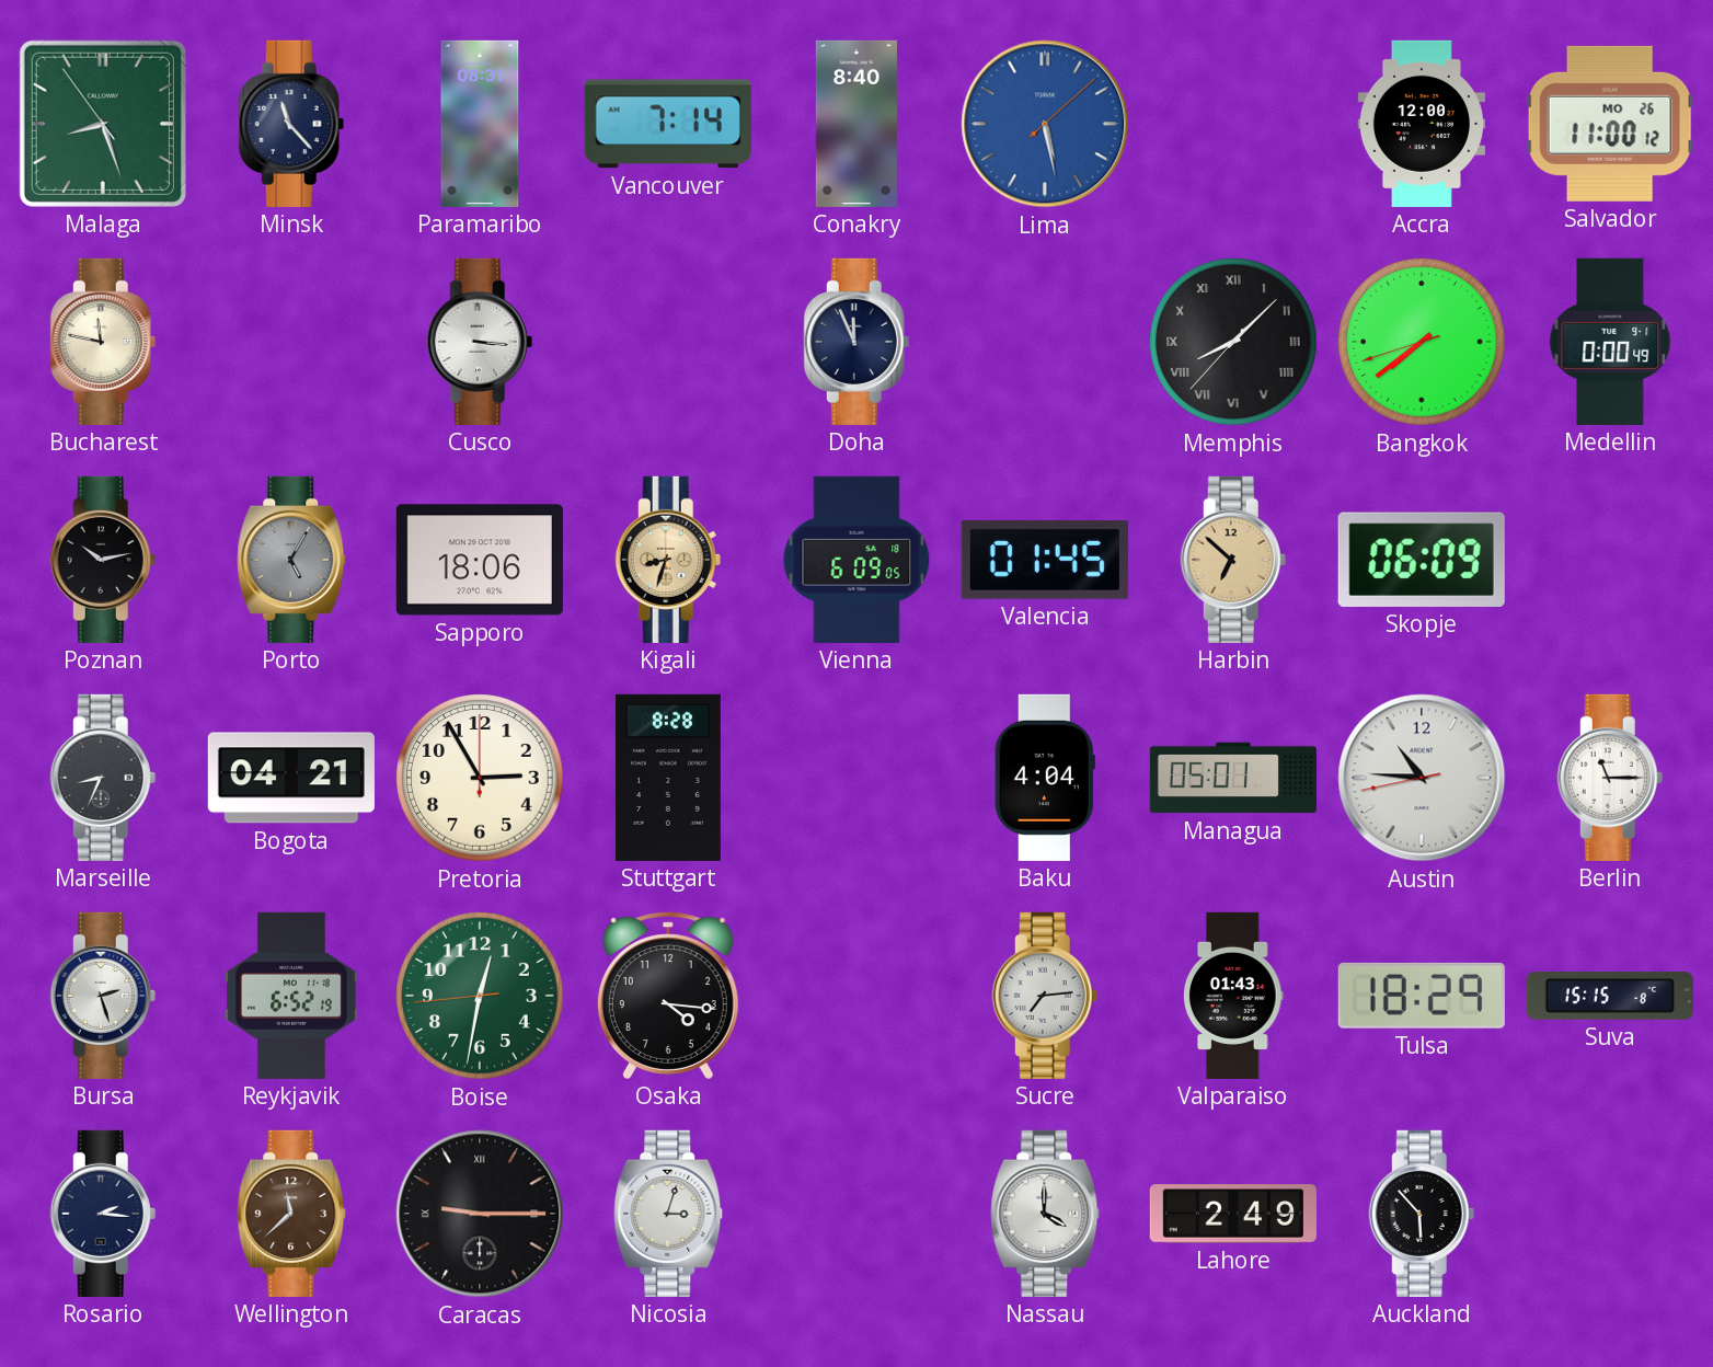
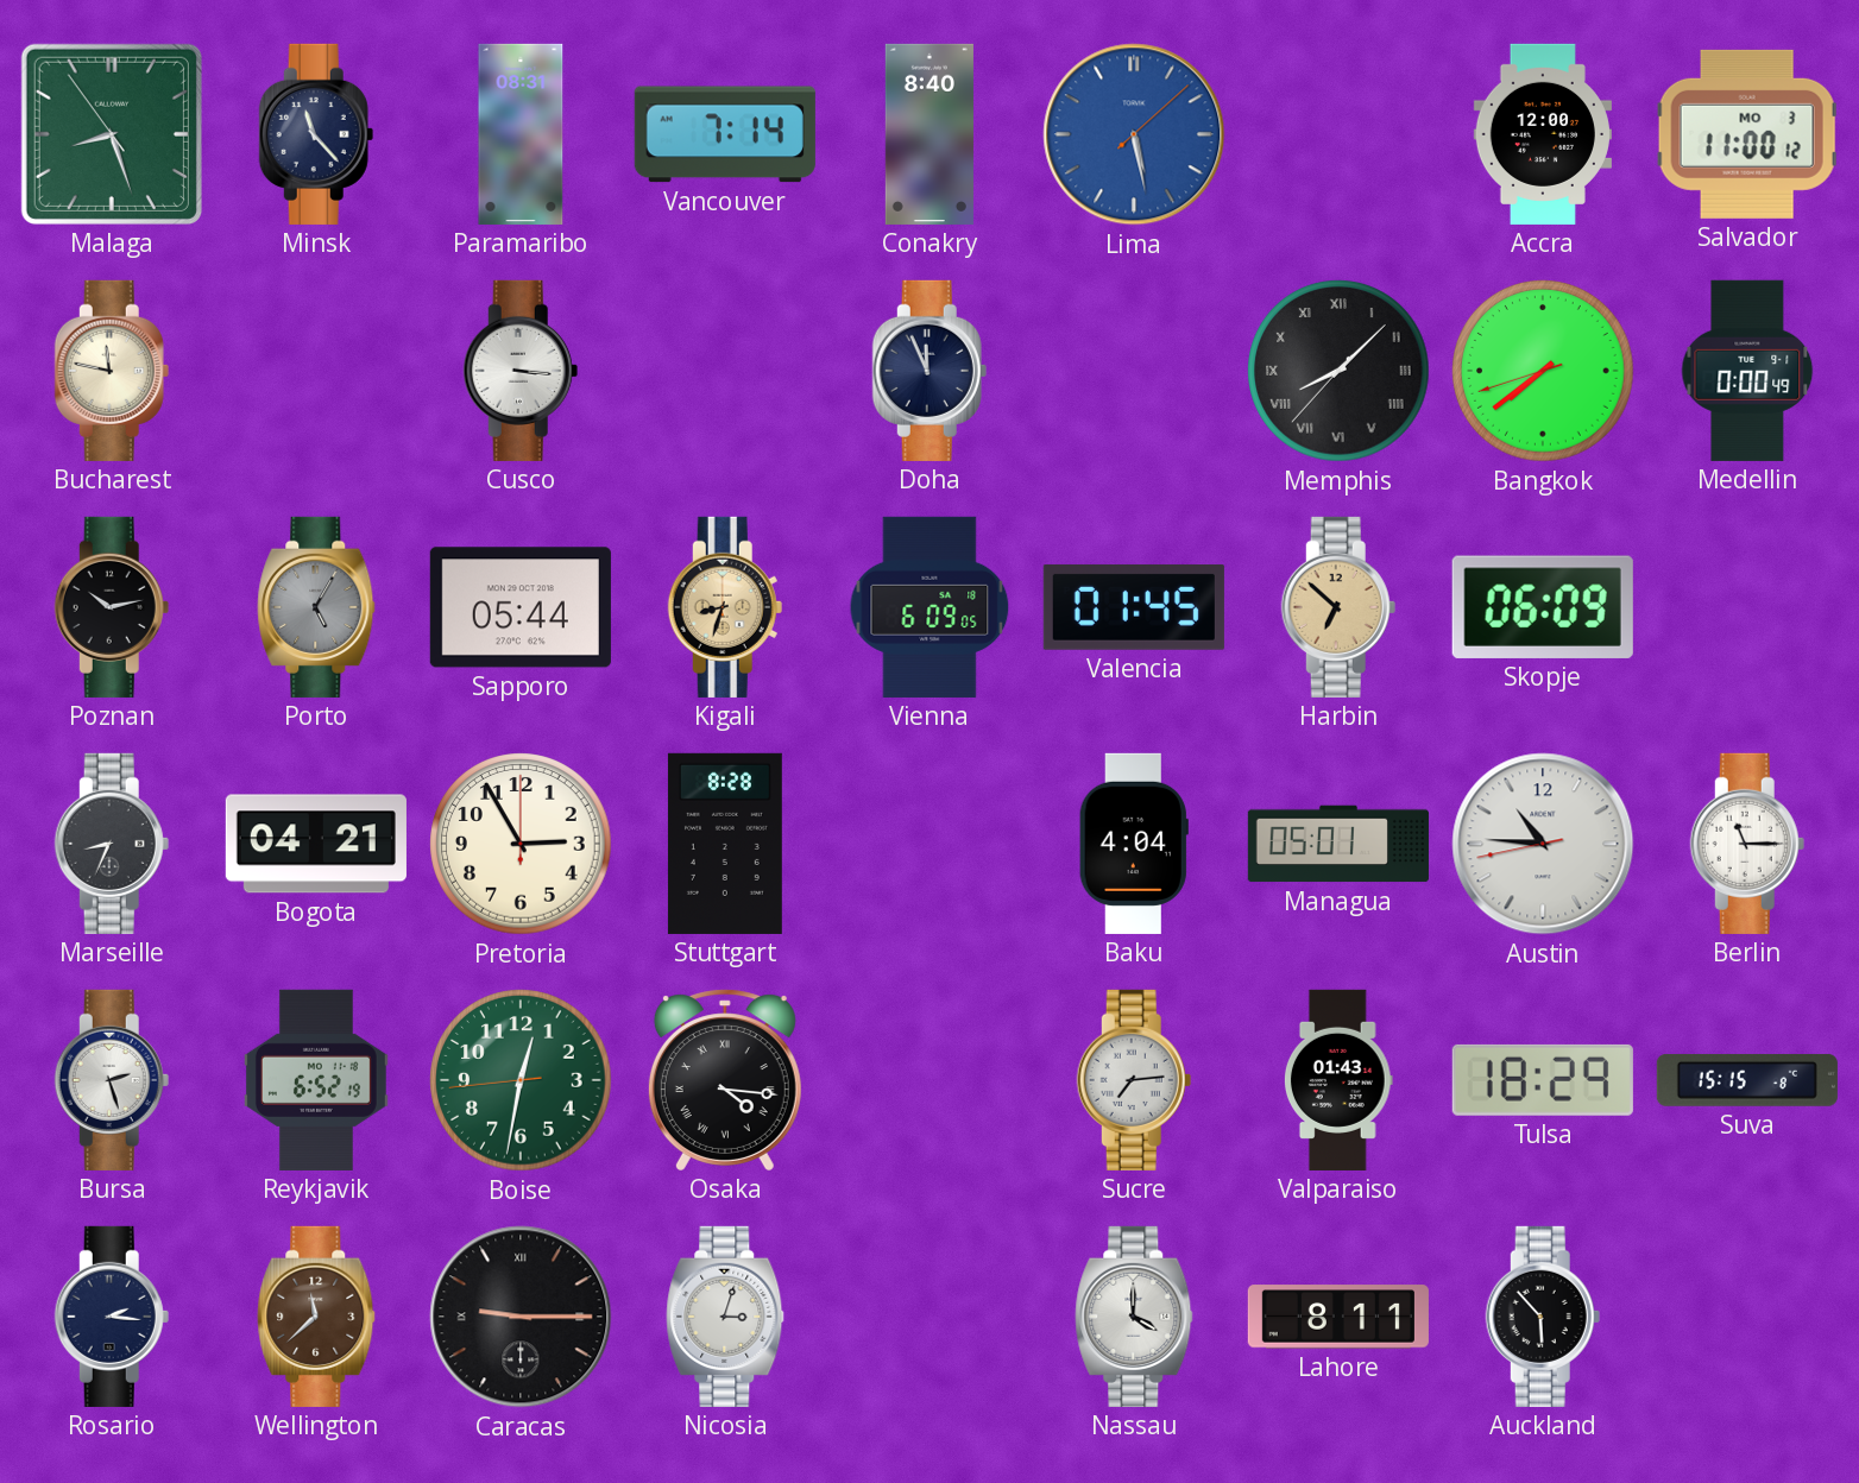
Salvador date: MO 26 -> MO 3
Sapporo: 18:06 -> 05:44
Osaka numerals: Arabic -> Roman
Lahore: 2:49 -> 8:11
